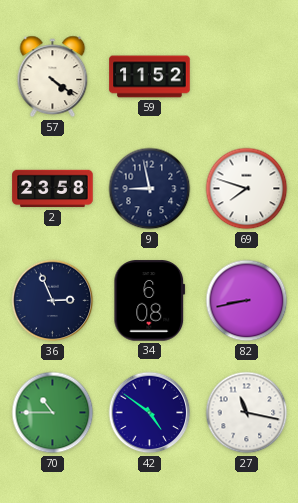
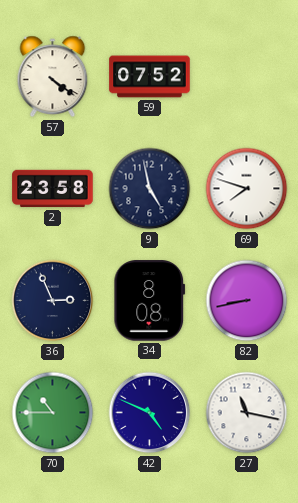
59: 11:52 -> 07:52
9: 8:58 -> 4:58
34: 6:08 -> 8:08
42: 4:51 -> 4:49
